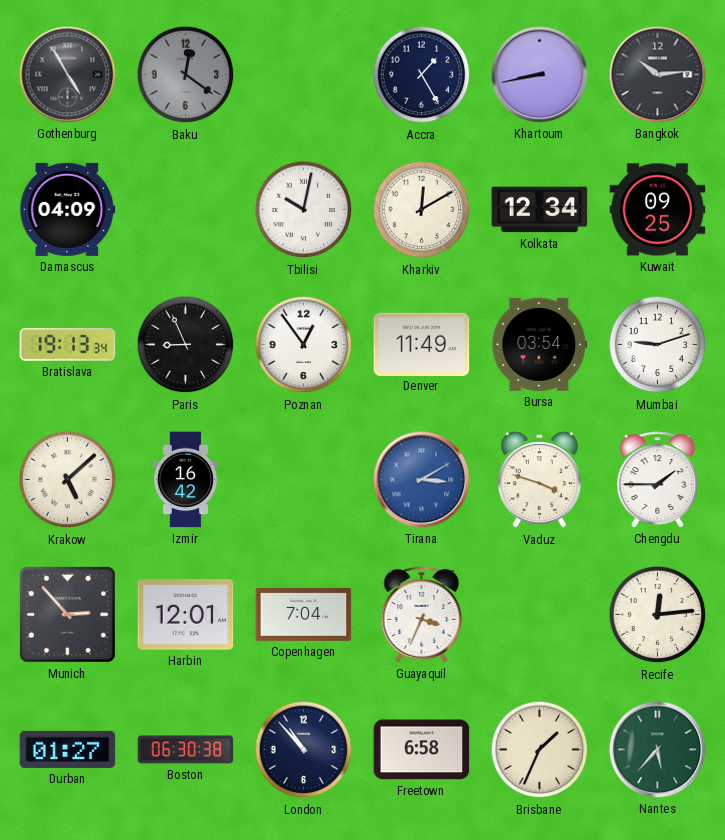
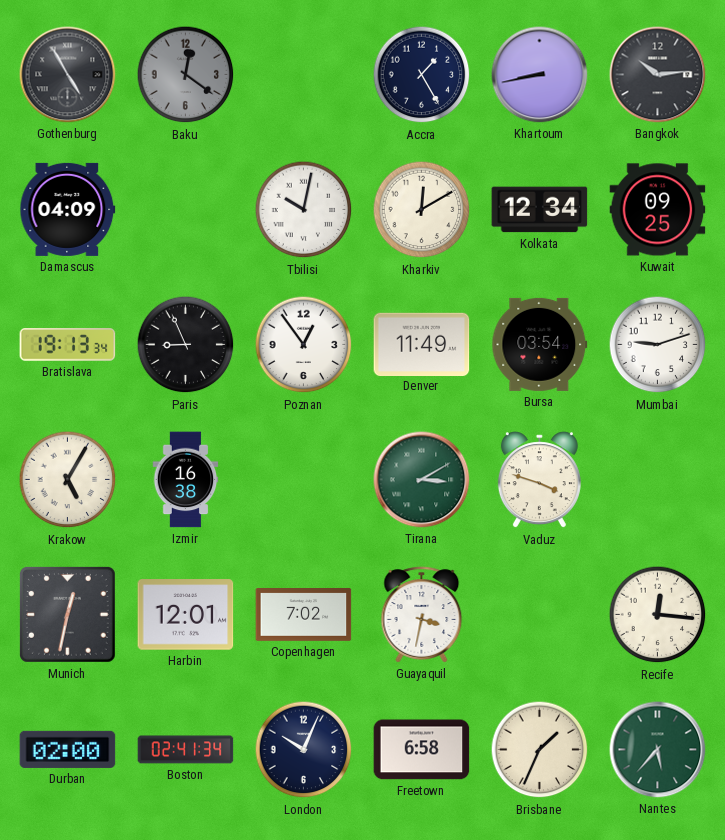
Krakow: 5:08 -> 5:05
Izmir: 16:42 -> 16:38
Tirana dial: blue -> green
Chengdu: 1:45 -> none
Munich: 2:53 -> 12:32
Copenhagen: 7:04 -> 7:02
Guayaquil: 3:34 -> 3:32
Recife: 12:14 -> 12:16
Durban: 01:27 -> 02:00
Boston: 06:30 -> 02:41
London: 10:53 -> 10:04
